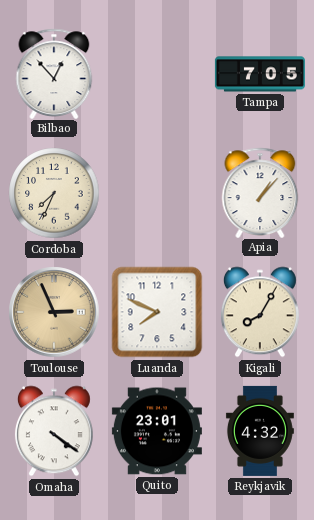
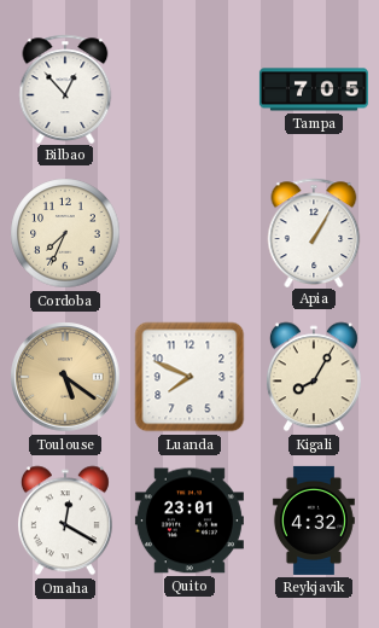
Apia: 1:07 -> 1:05
Toulouse: 2:56 -> 5:21
Omaha: 4:21 -> 12:20
